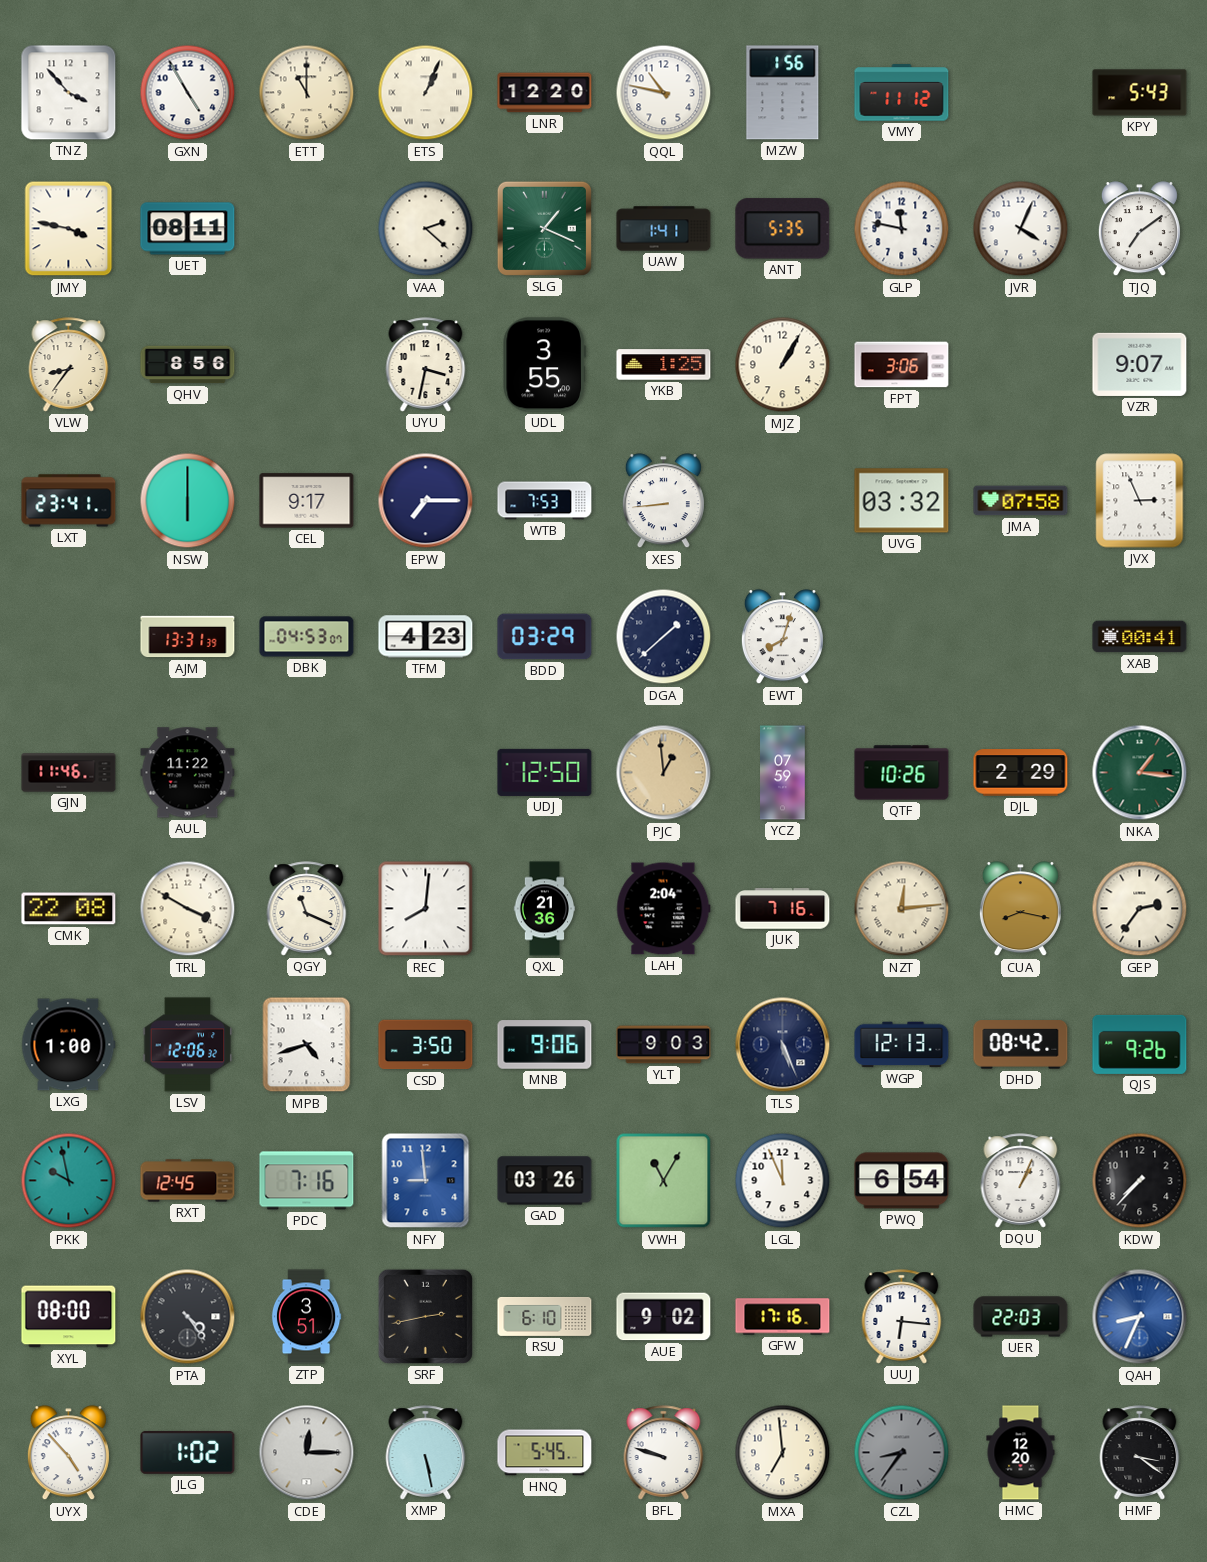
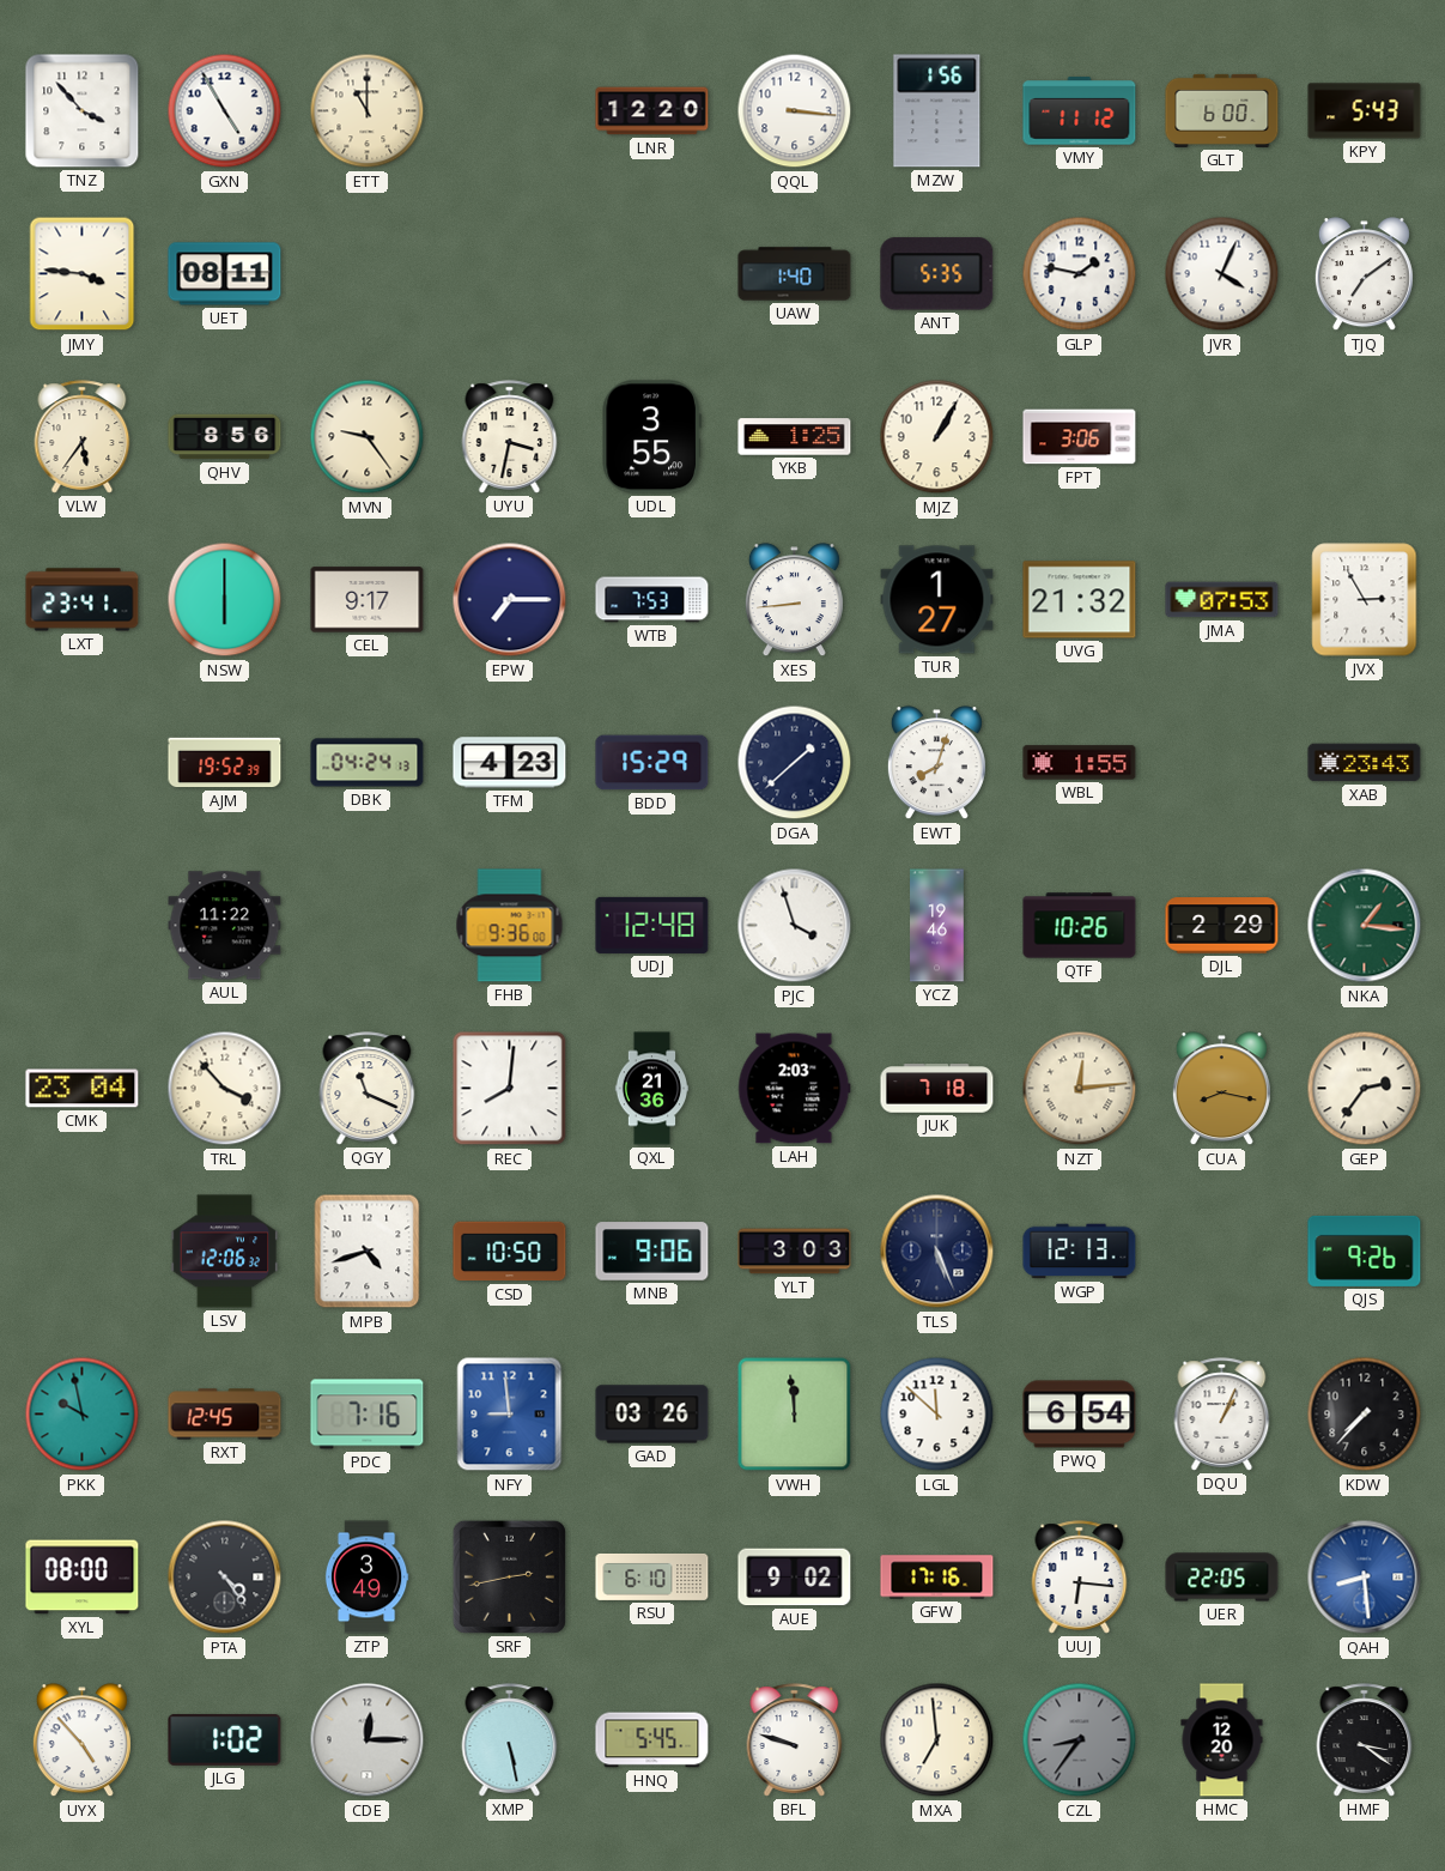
ETS: 1:04 -> none
QQL: 10:47 -> 3:16
GLT: none -> 6:00
JMY: 3:47 -> 3:46
VAA: 2:22 -> none
SLG: 1:19 -> none
UAW: 1:41 -> 1:40
GLP: 11:47 -> 1:47
VLW: 8:36 -> 5:36
MVN: none -> 9:24
VZR: 9:07 -> none
TUR: none -> 1:27
UVG: 03:32 -> 21:32
JMA: 07:58 -> 07:53
JVX: 2:56 -> 2:55
AJM: 13:31 -> 19:52
DBK: 04:53 -> 04:24
BDD: 03:29 -> 15:29
WBL: none -> 1:55
XAB: 00:41 -> 23:43
GJN: 11:46 -> none
FHB: none -> 9:36
UDJ: 12:50 -> 12:48
PJC: 12:59 -> 3:57
PJC dial: champagne -> white
YCZ: 07:59 -> 19:46
CMK: 22:08 -> 23:04
TRL: 3:50 -> 3:53
LAH: 2:04 -> 2:03
JUK: 7:16 -> 7:18
LXG: 1:00 -> none
CSD: 3:50 -> 10:50
YLT: 9:03 -> 3:03
DHD: 08:42 -> none
VWH: 11:05 -> 11:59
LGL: 11:56 -> 11:52
ZTP: 3:51 -> 3:49
UER: 22:03 -> 22:05
QAH: 8:34 -> 8:29
